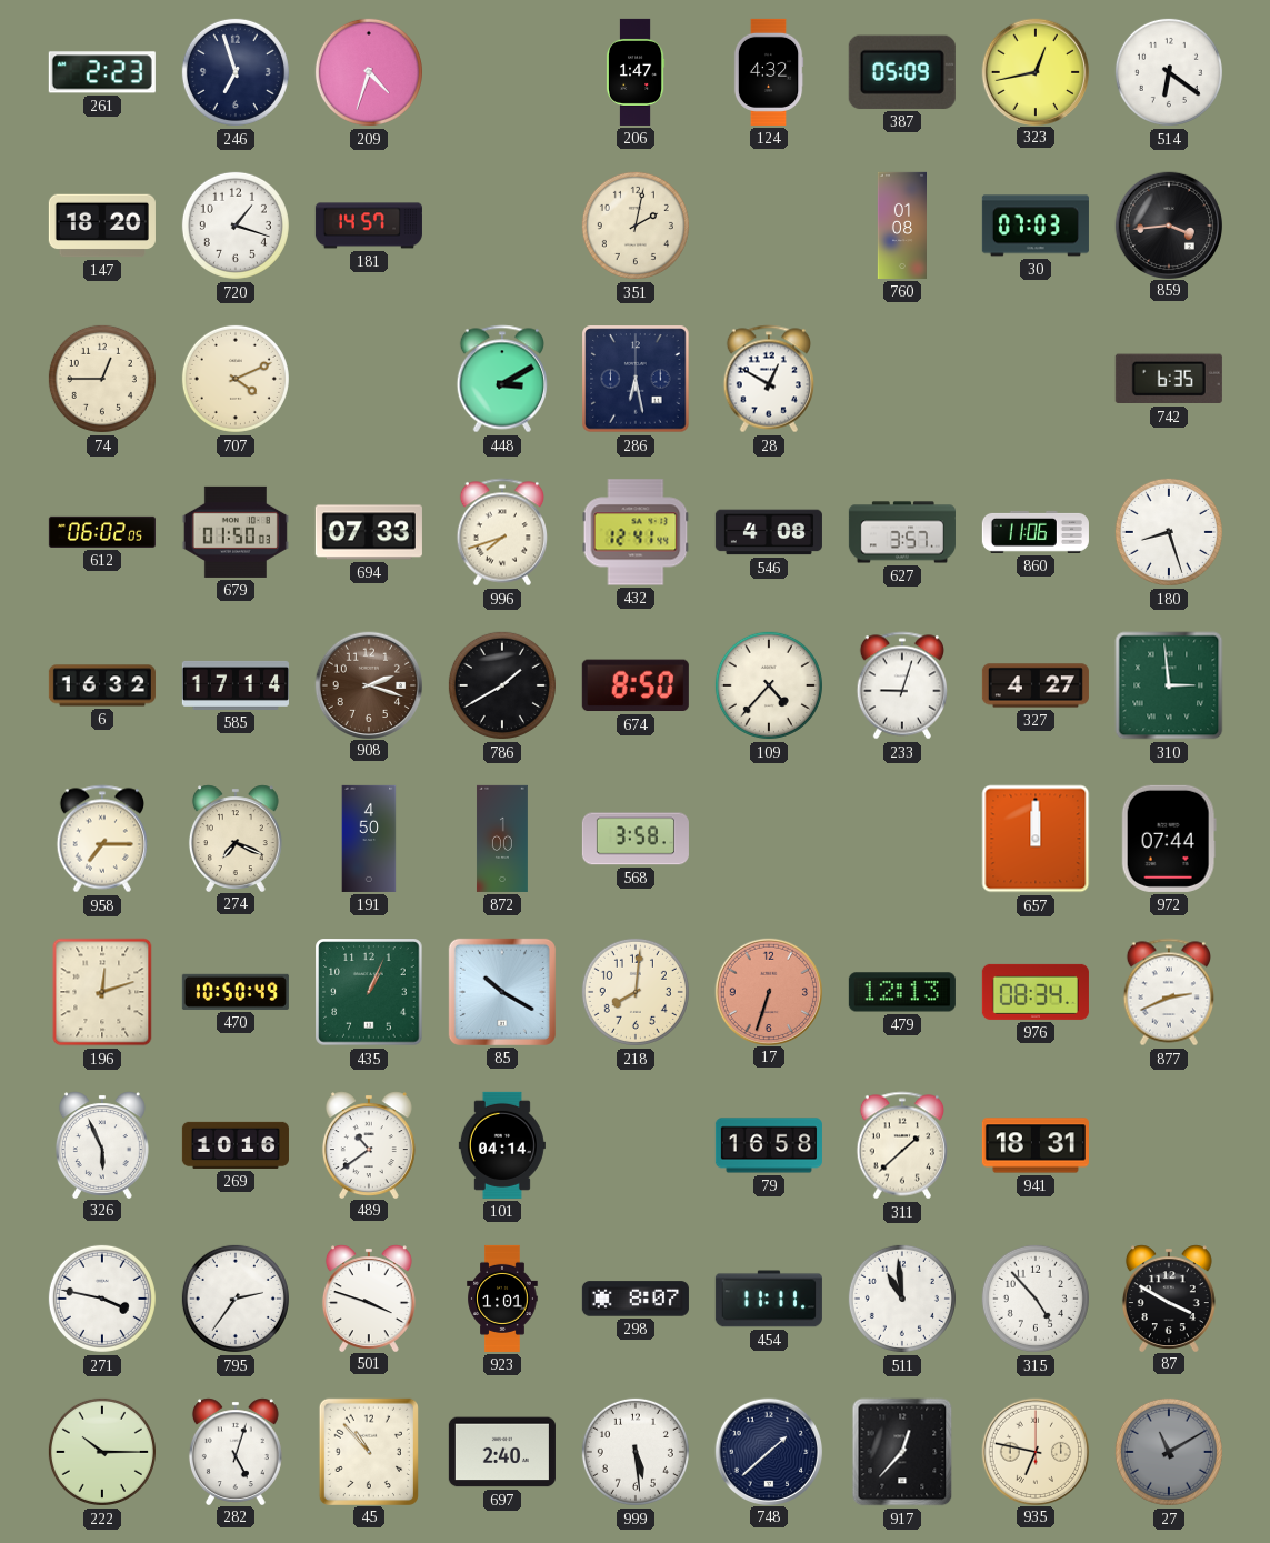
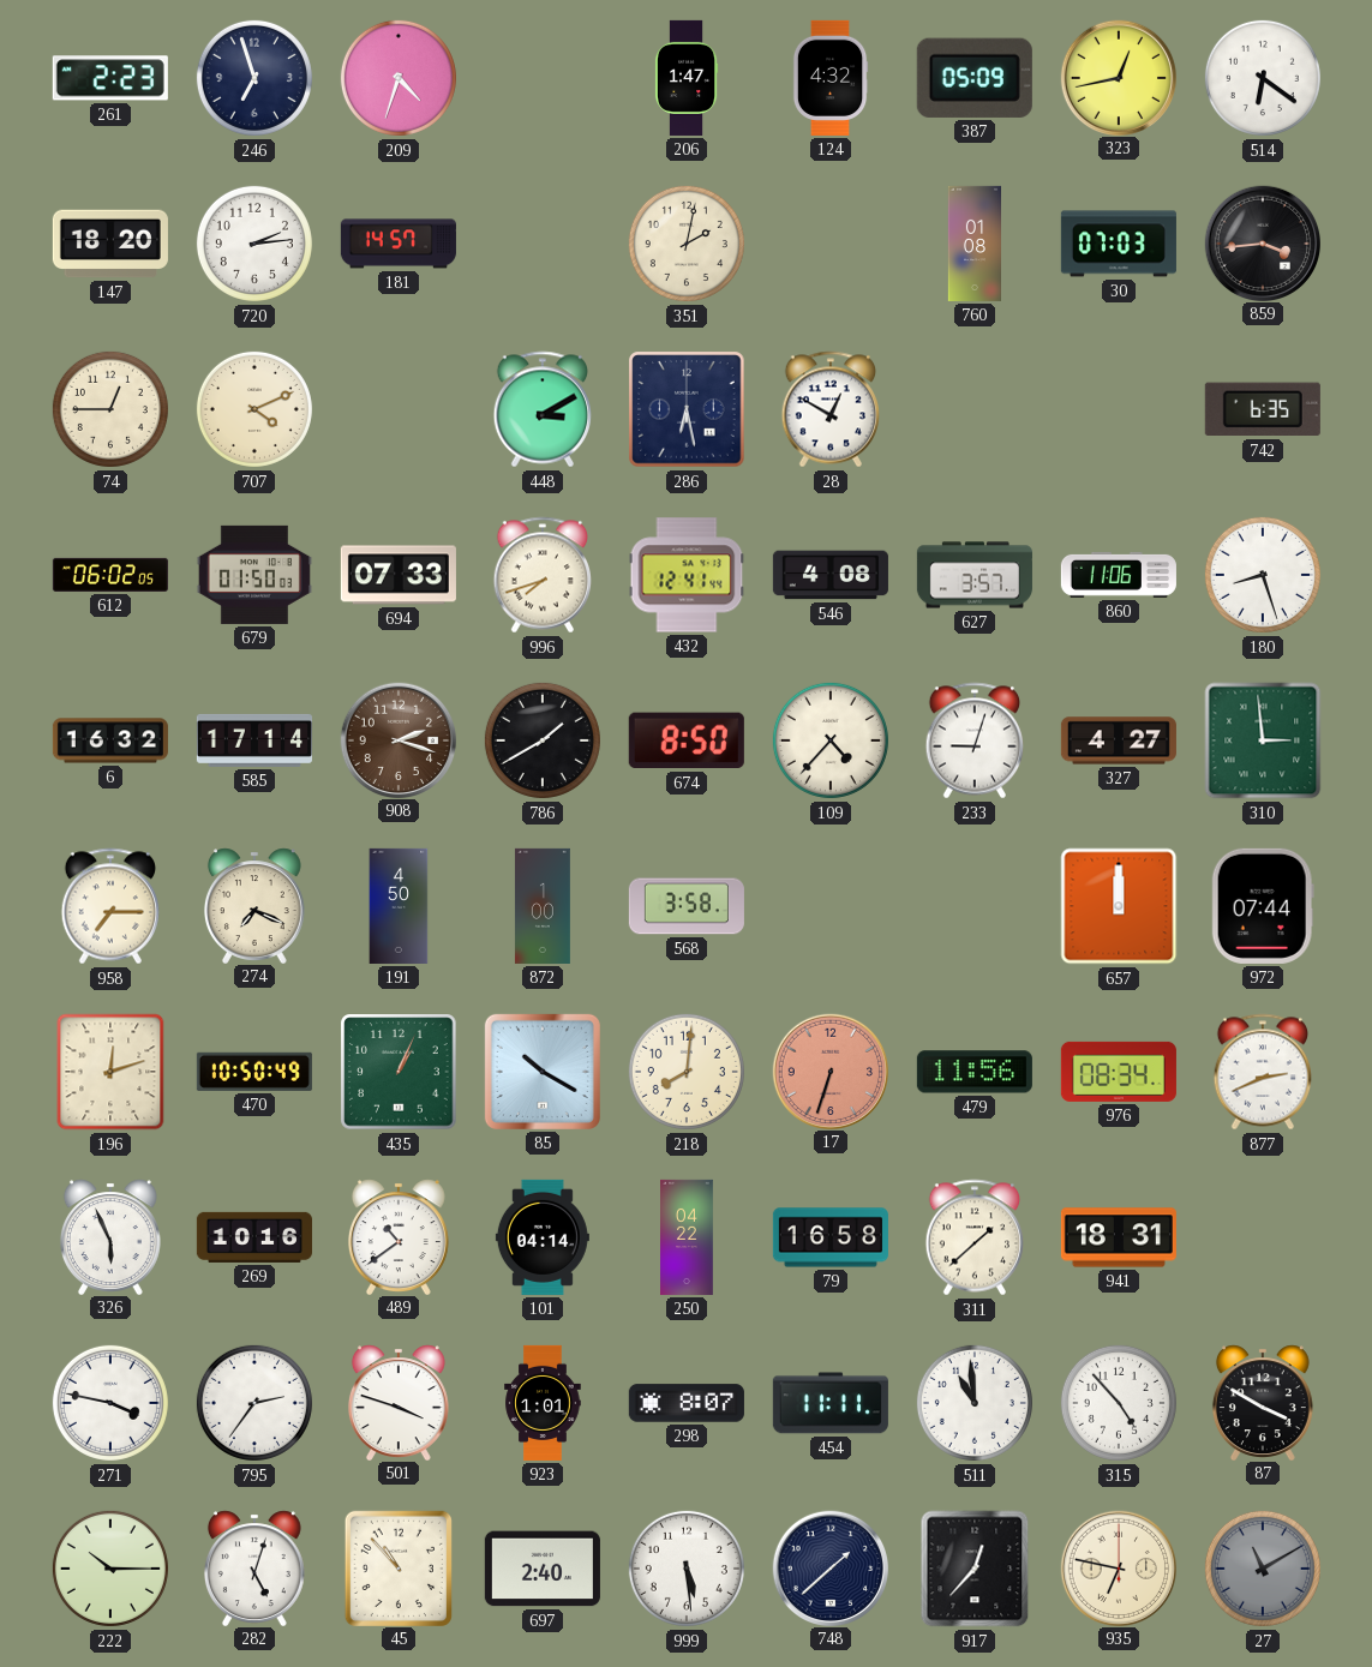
720: 1:18 -> 2:14
479: 12:13 -> 11:56
250: none -> 04:22
